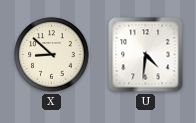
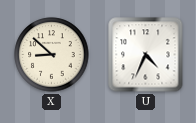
U: 4:31 -> 4:34
